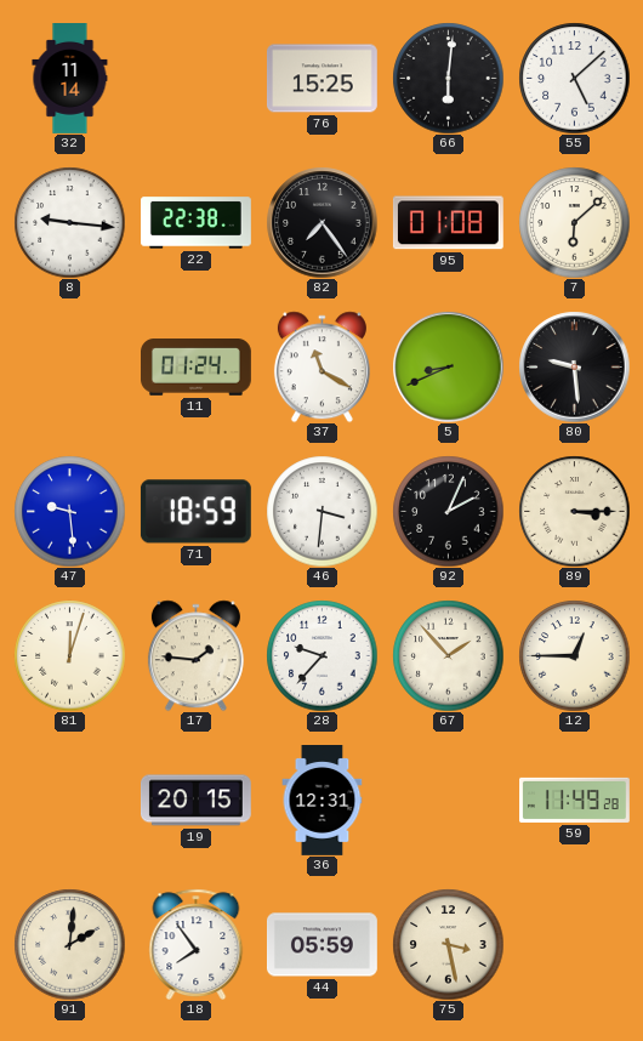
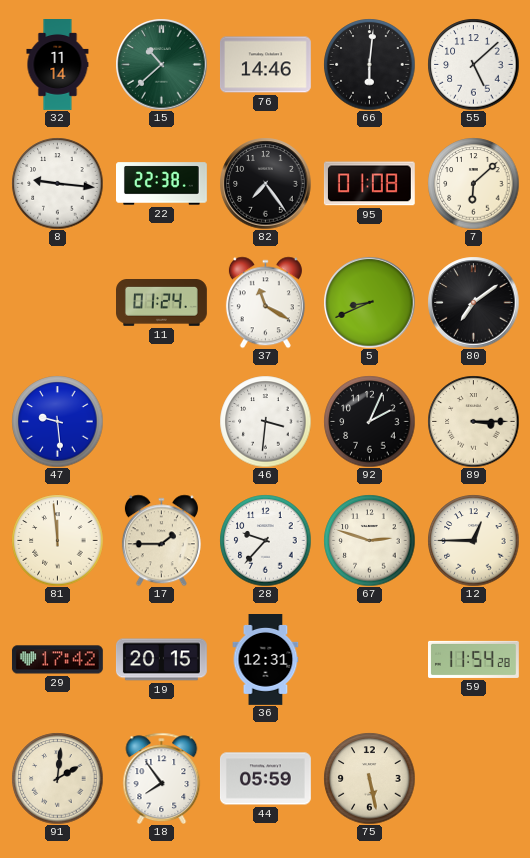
15: none -> 10:38
76: 15:25 -> 14:46
80: 9:29 -> 7:09
71: 18:59 -> none
81: 12:03 -> 11:59
17: 1:46 -> 1:45
67: 1:53 -> 2:48
29: none -> 17:42
59: 11:49 -> 11:54
75: 3:28 -> 5:28
